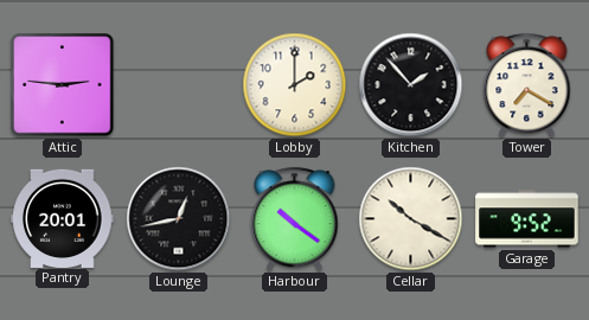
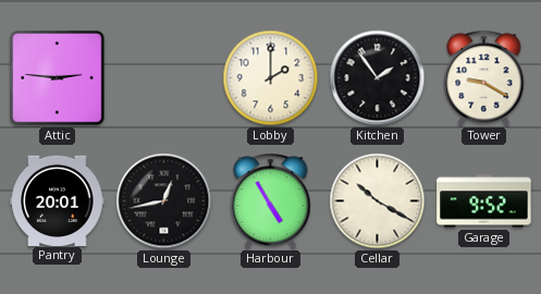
Kitchen: 1:53 -> 1:54
Tower: 7:20 -> 9:20
Harbour: 10:21 -> 4:55
